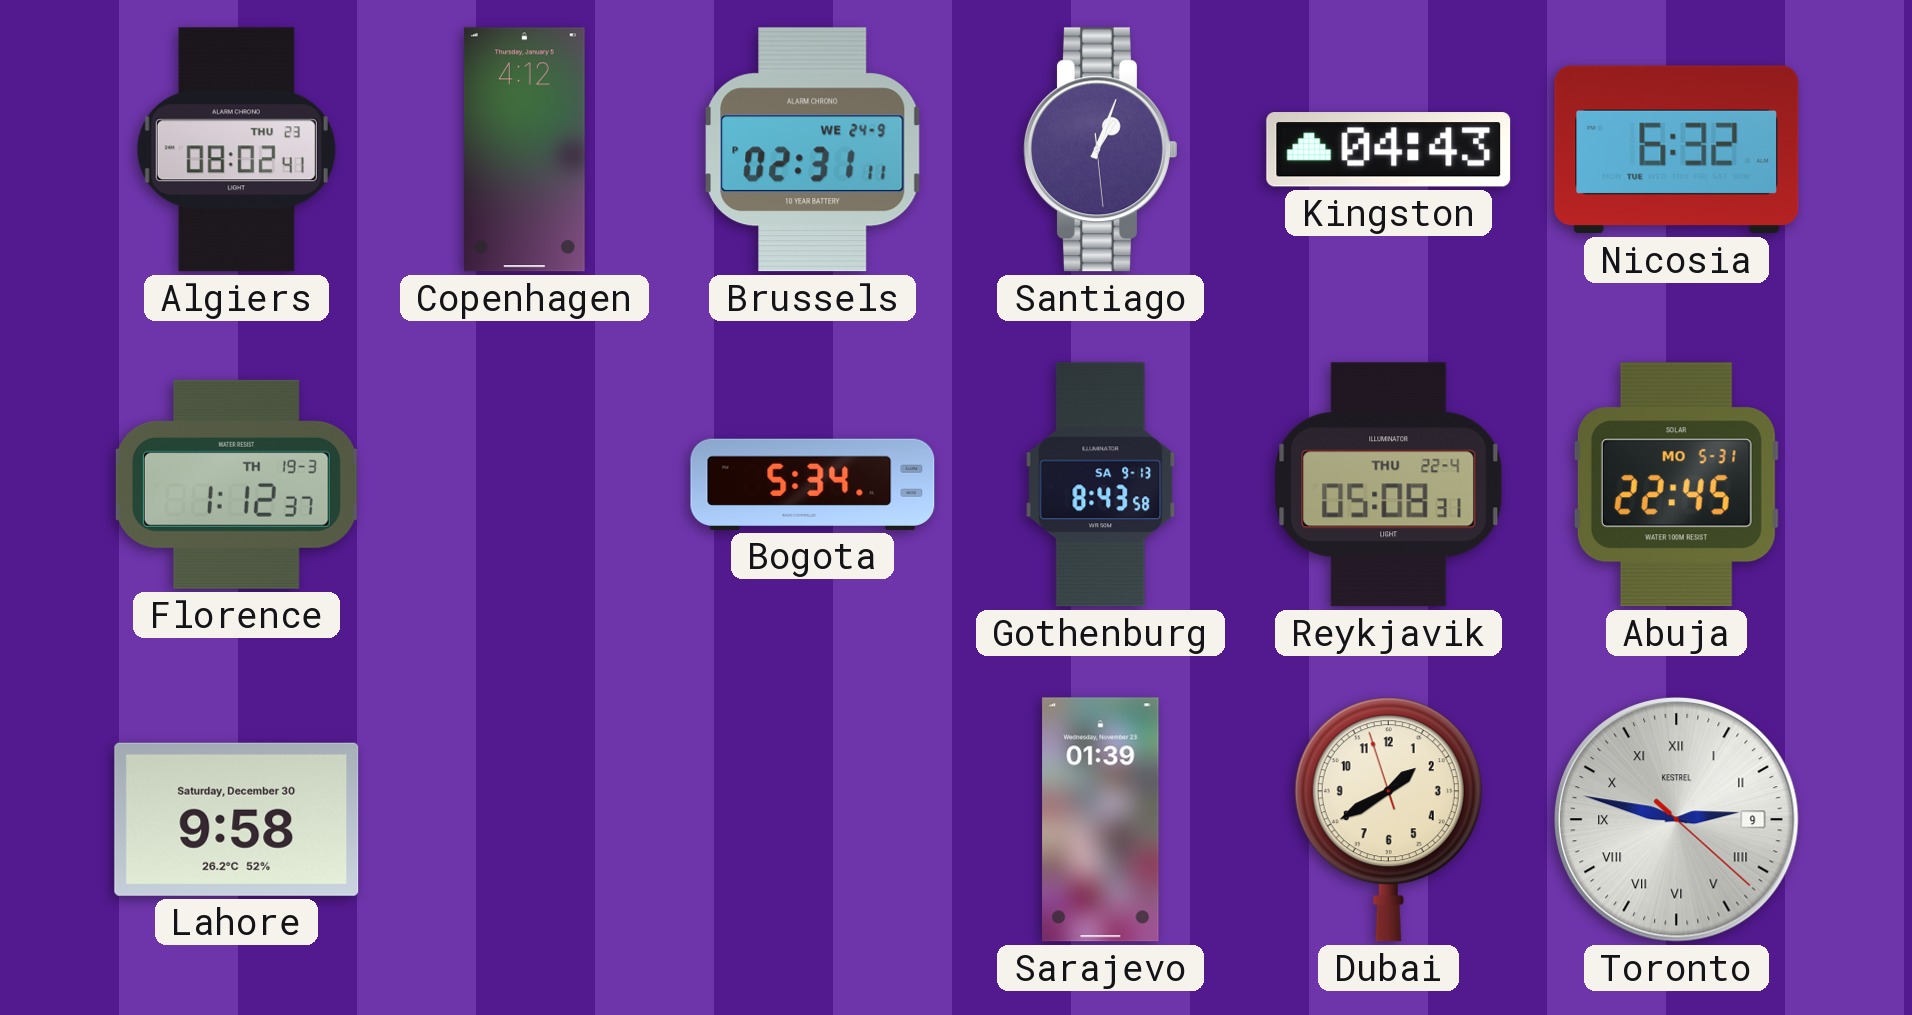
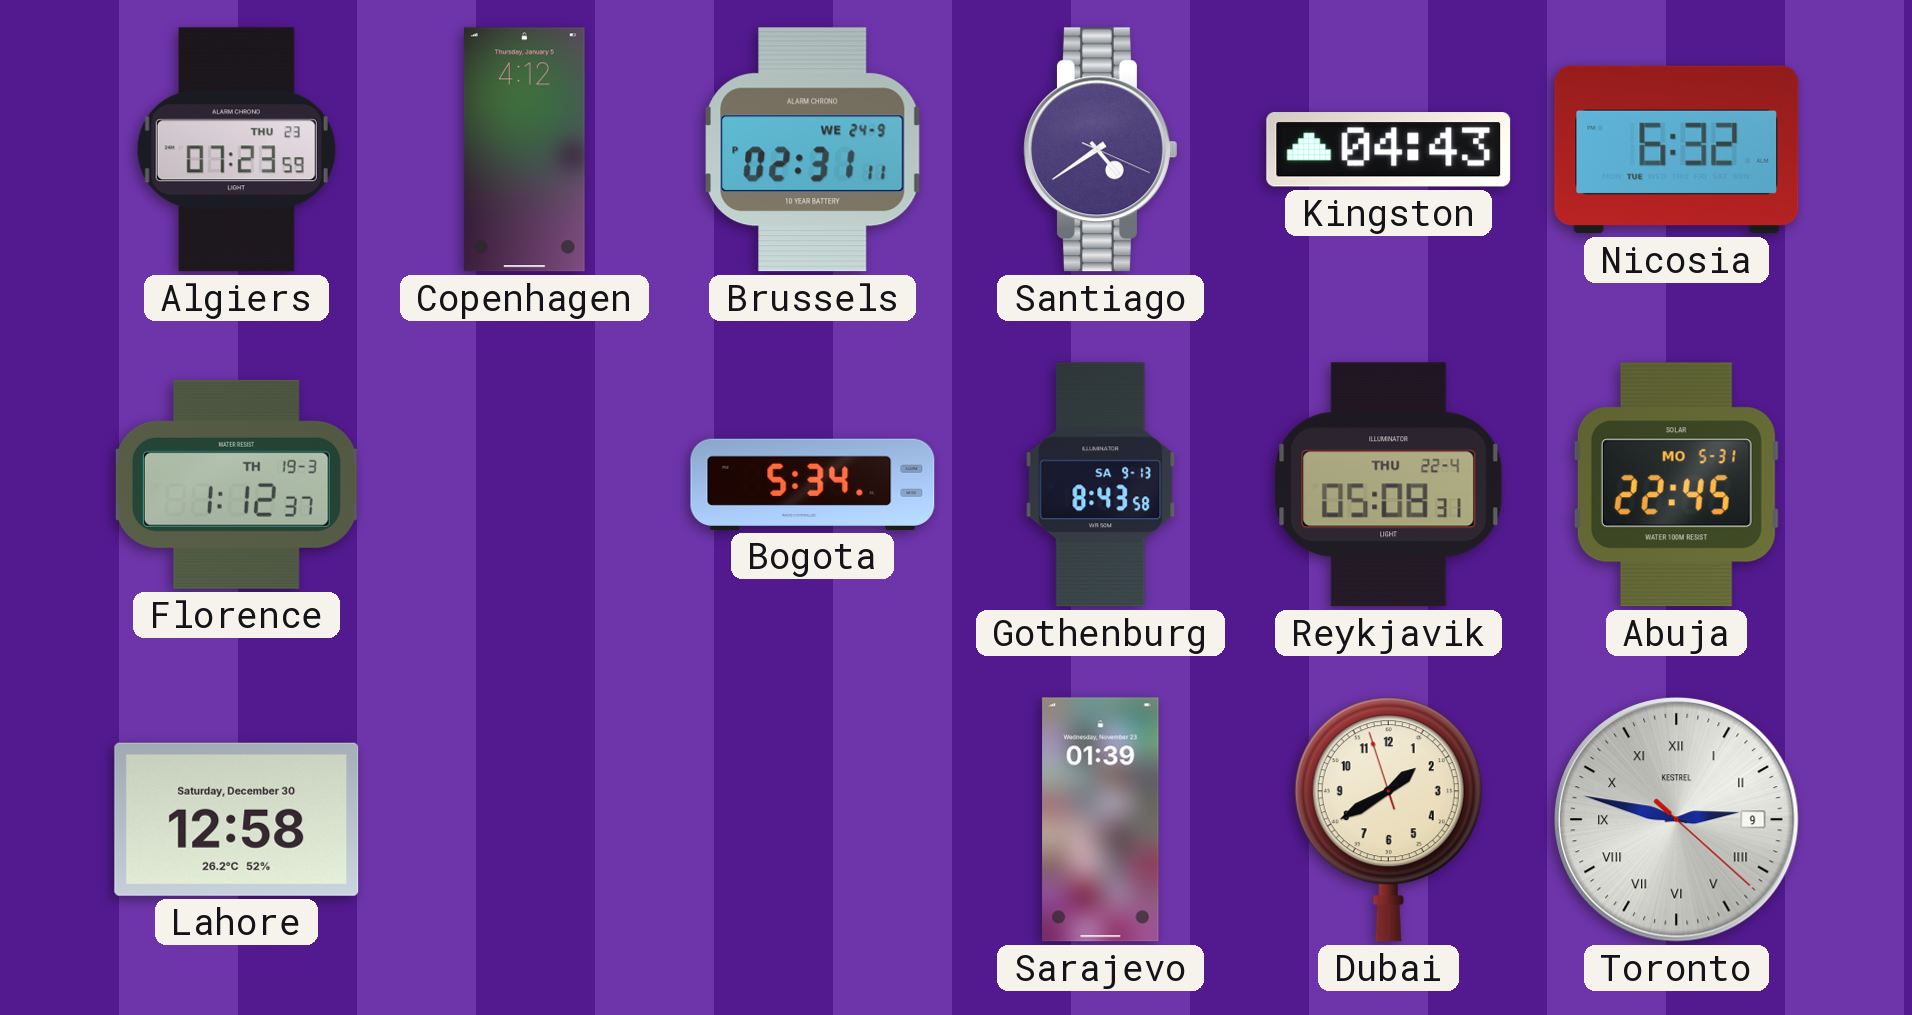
Algiers: 08:02 -> 07:23
Santiago: 1:03 -> 4:39
Lahore: 9:58 -> 12:58
